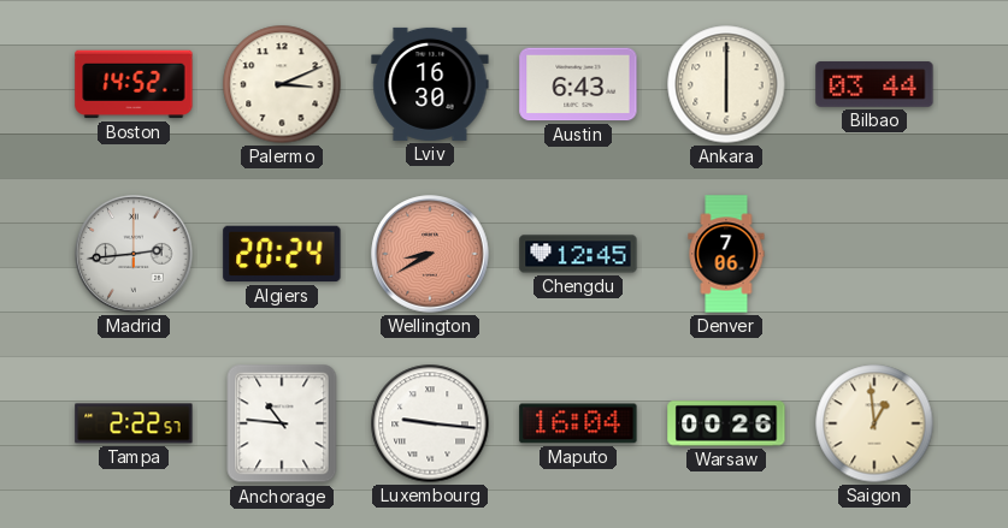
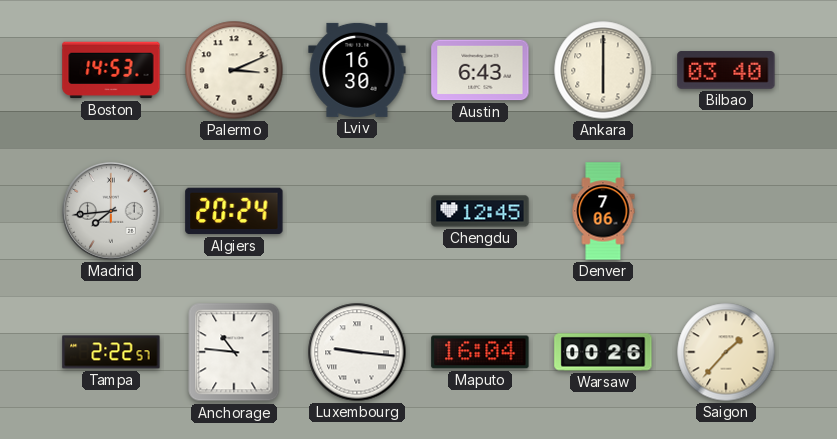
Boston: 14:52 -> 14:53
Bilbao: 03:44 -> 03:40
Madrid: 2:44 -> 7:44
Wellington: 8:40 -> none
Saigon: 12:59 -> 1:37
